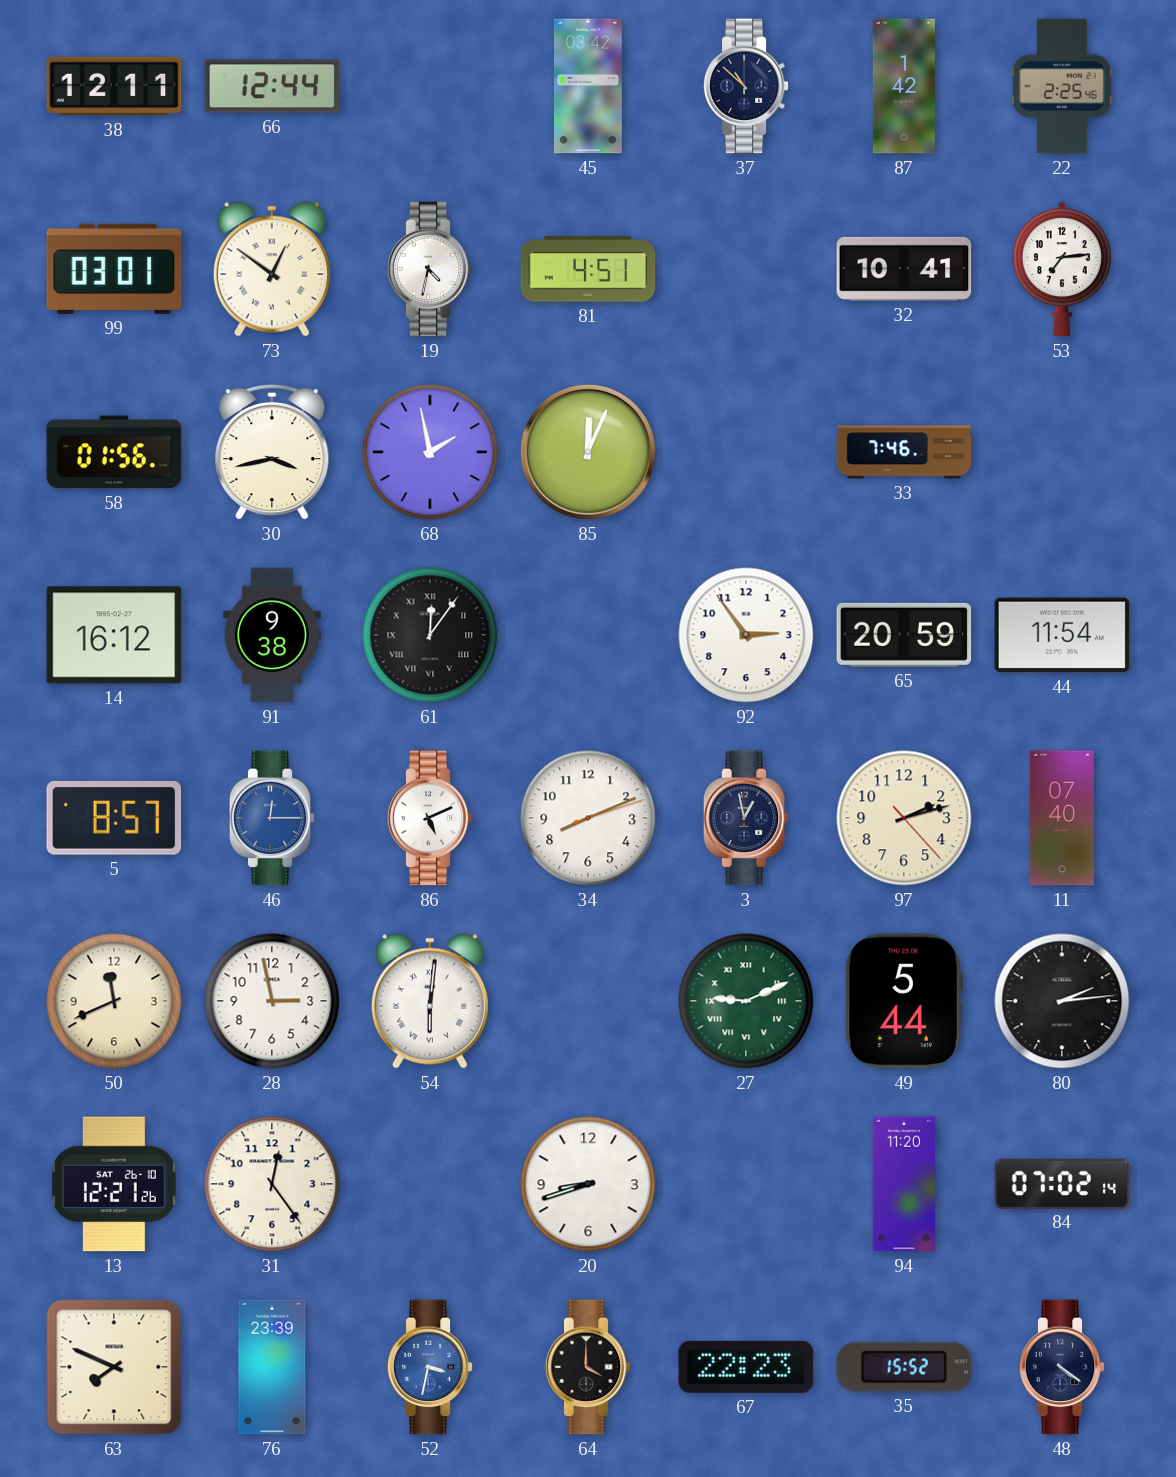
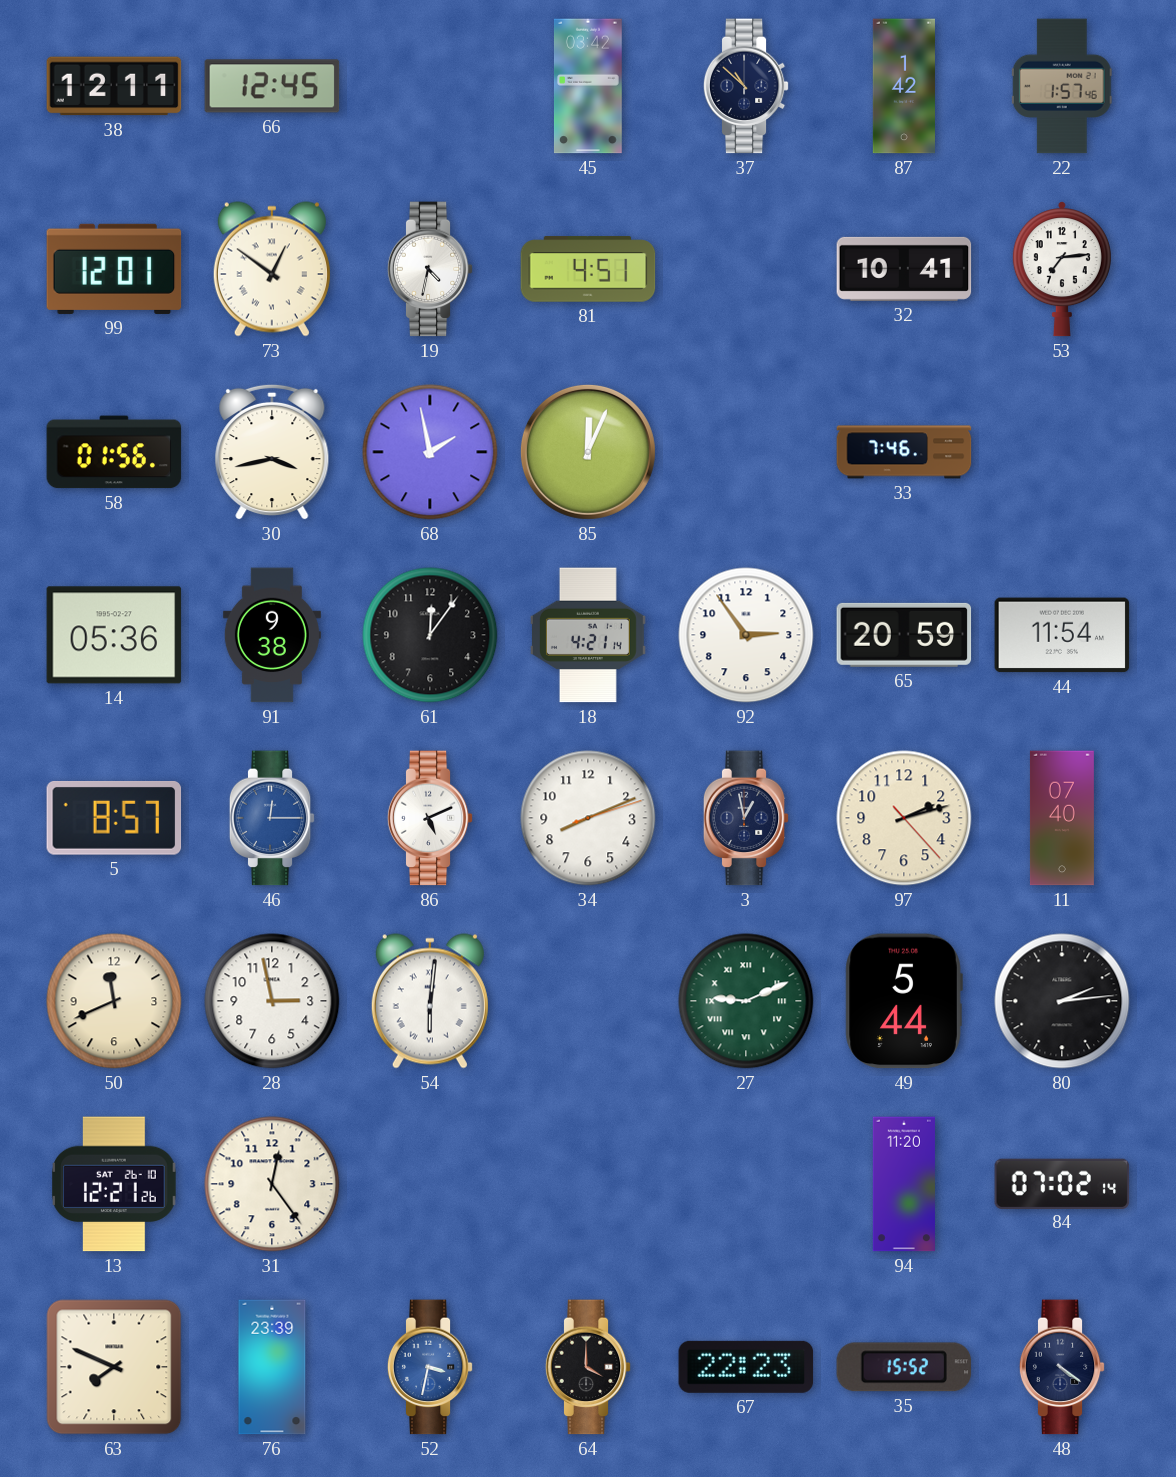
66: 12:44 -> 12:45
22: 2:25 -> 1:57
99: 03:01 -> 12:01
14: 16:12 -> 05:36
61 numerals: Roman -> Arabic
18: none -> 4:21
20: 8:42 -> none
